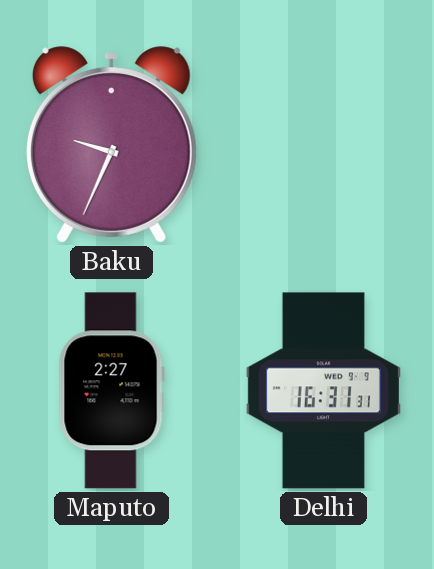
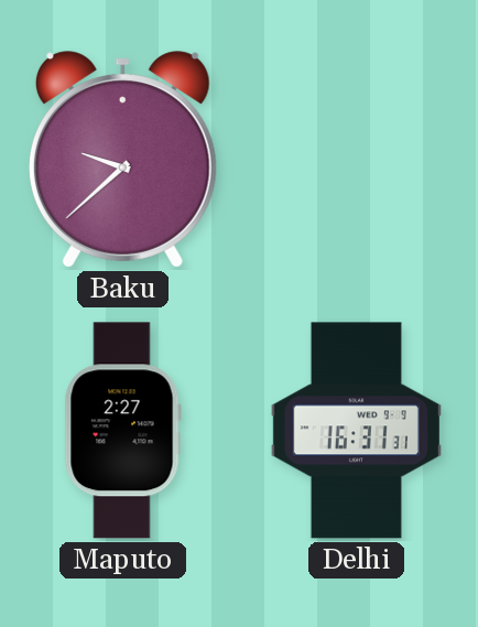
Baku: 9:34 -> 9:38
